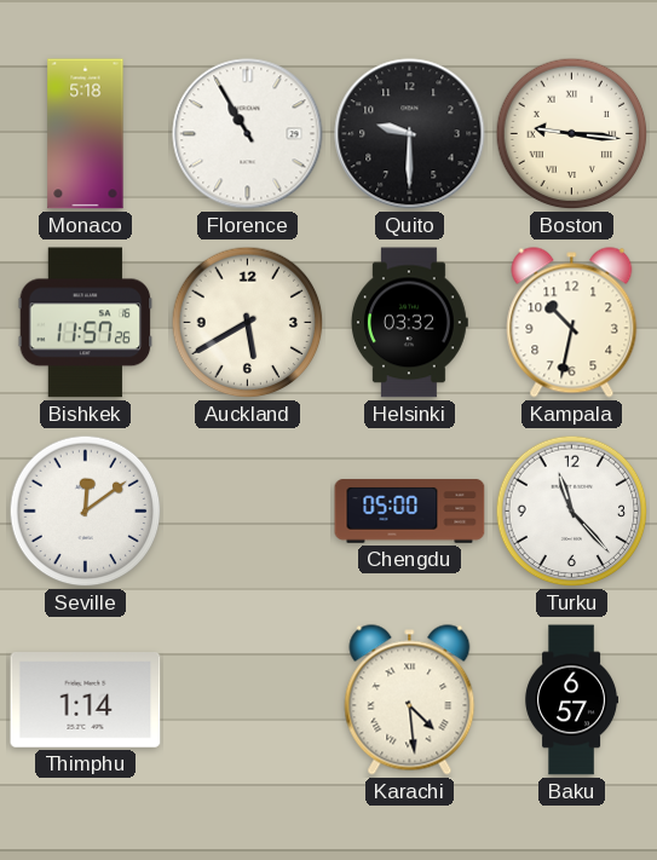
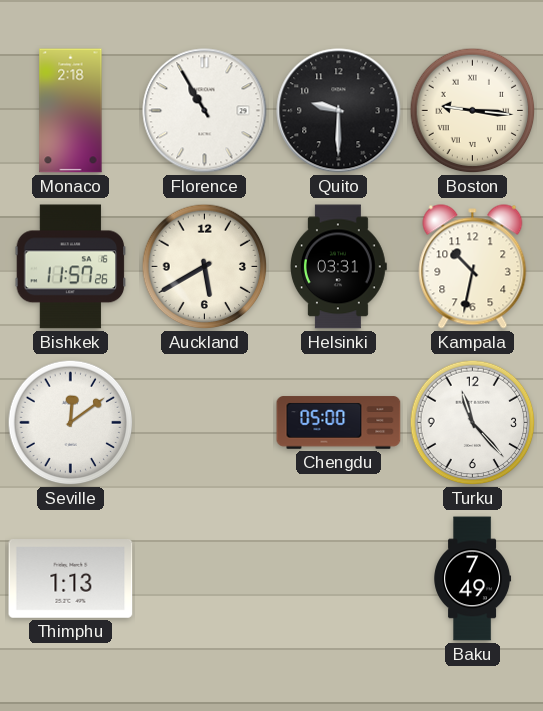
Monaco: 5:18 -> 2:18
Helsinki: 03:32 -> 03:31
Thimphu: 1:14 -> 1:13
Karachi: 4:29 -> none
Baku: 6:57 -> 7:49
